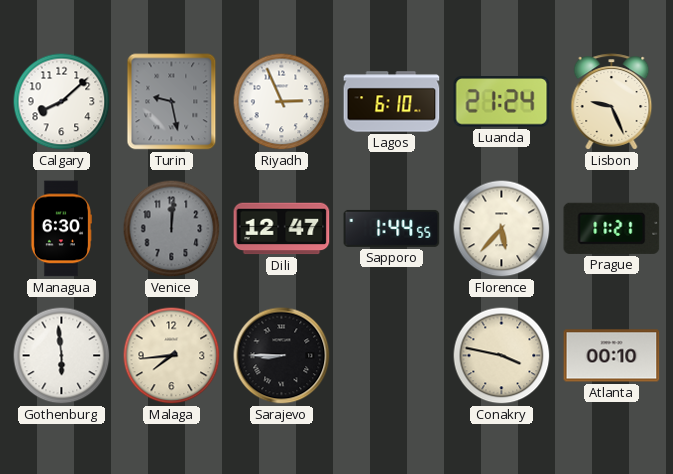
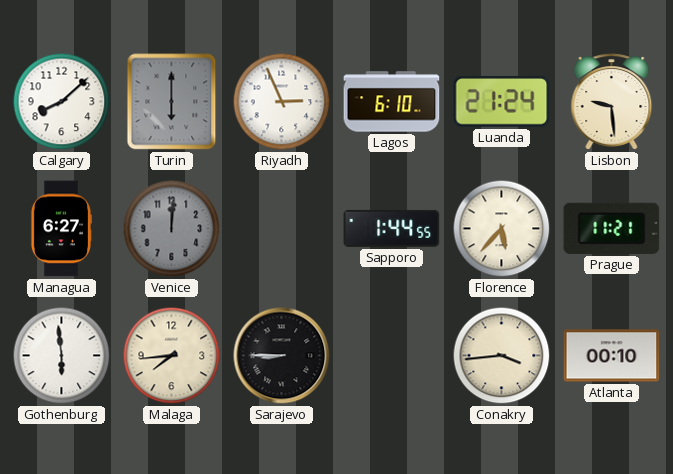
Turin: 9:28 -> 6:00
Lisbon: 9:26 -> 9:29
Managua: 6:30 -> 6:27
Dili: 12:47 -> none
Conakry: 3:47 -> 3:44
